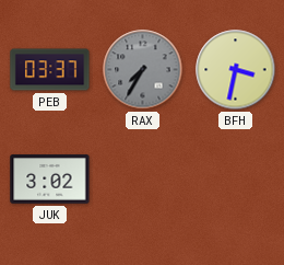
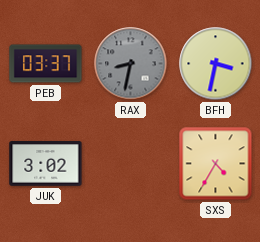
RAX: 7:35 -> 8:32
SXS: none -> 4:35
